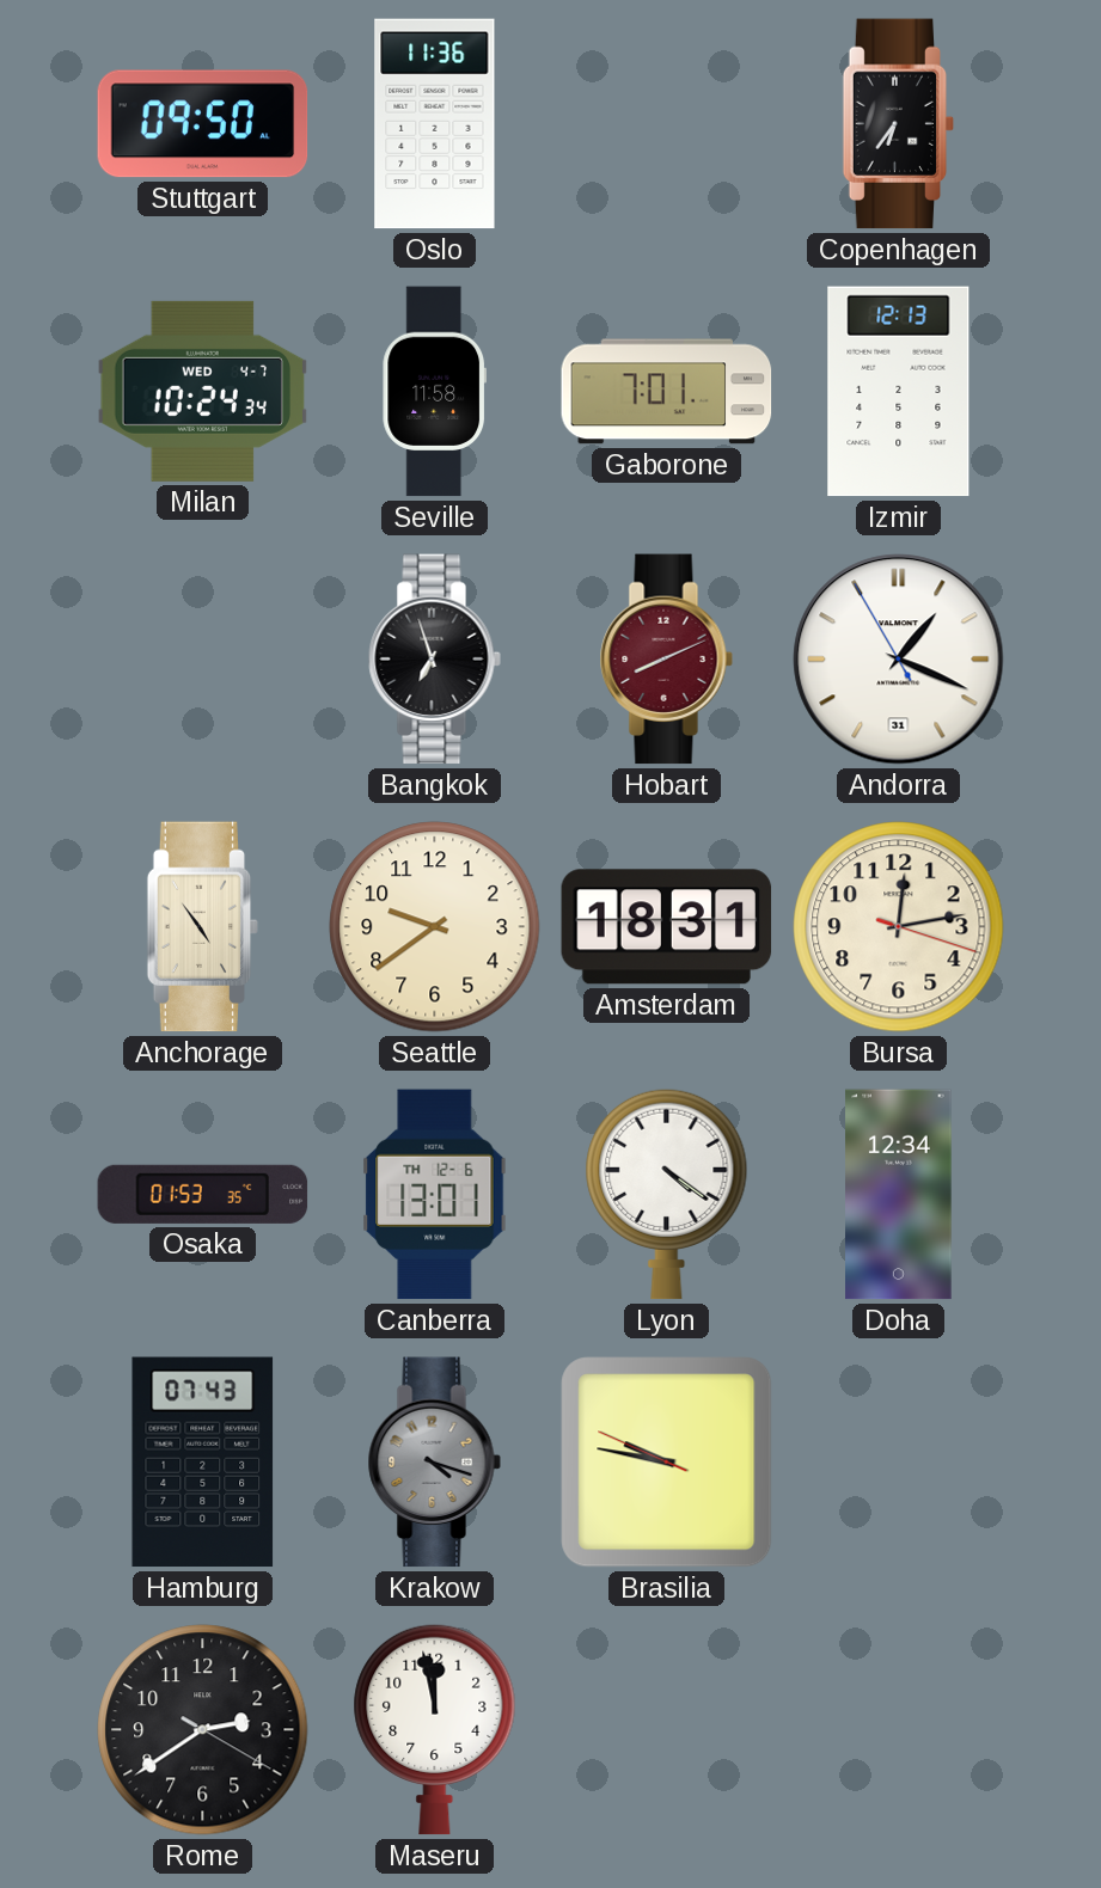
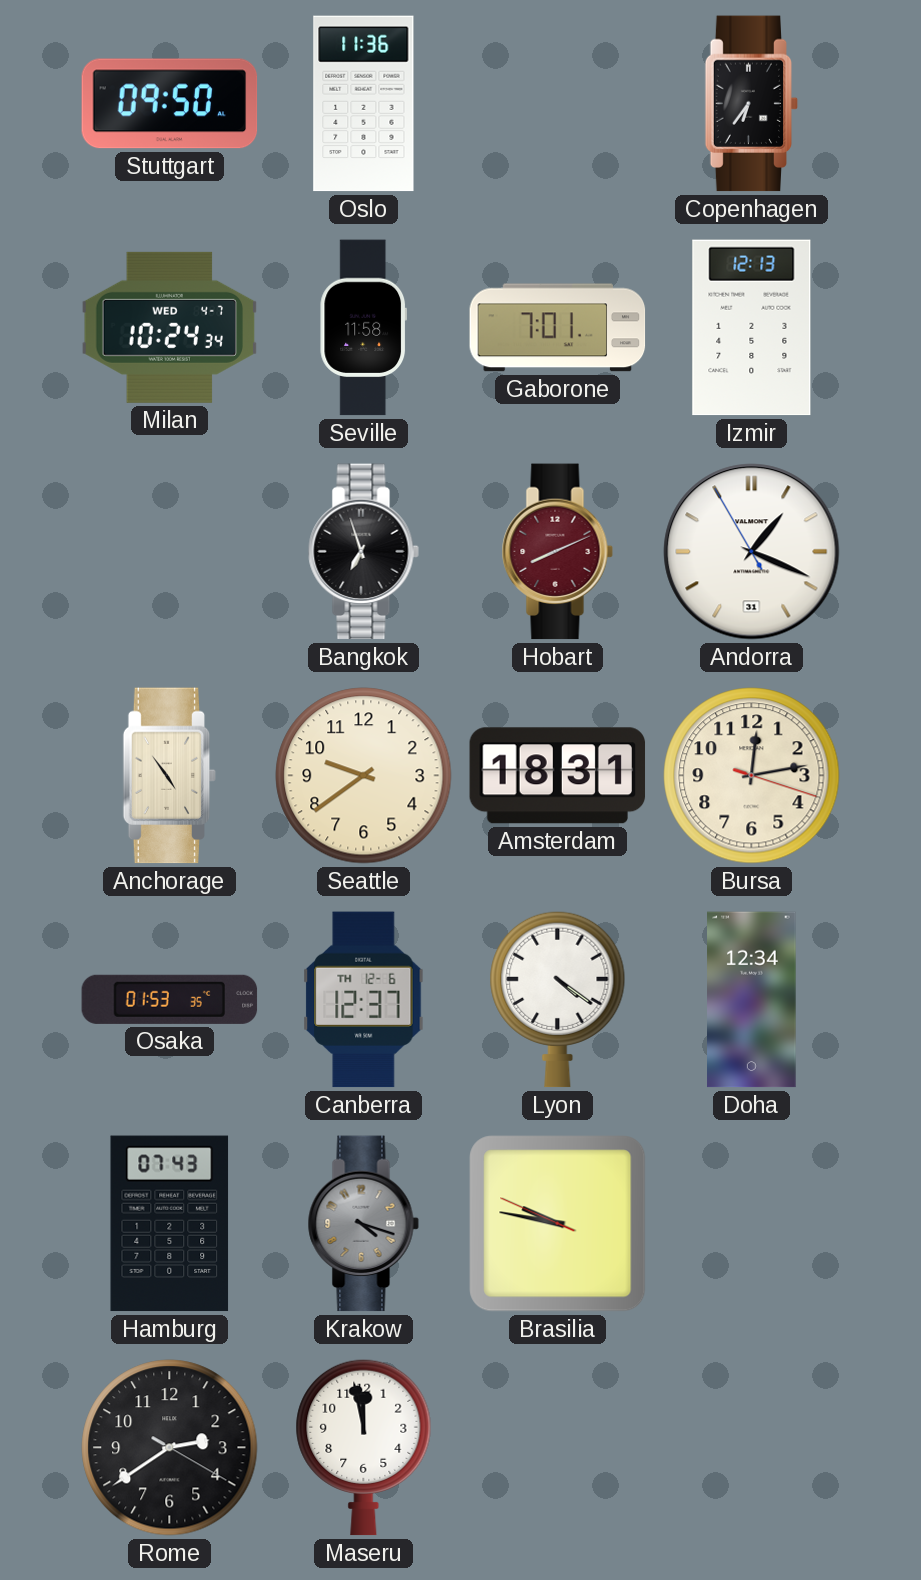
Canberra: 13:01 -> 12:37
